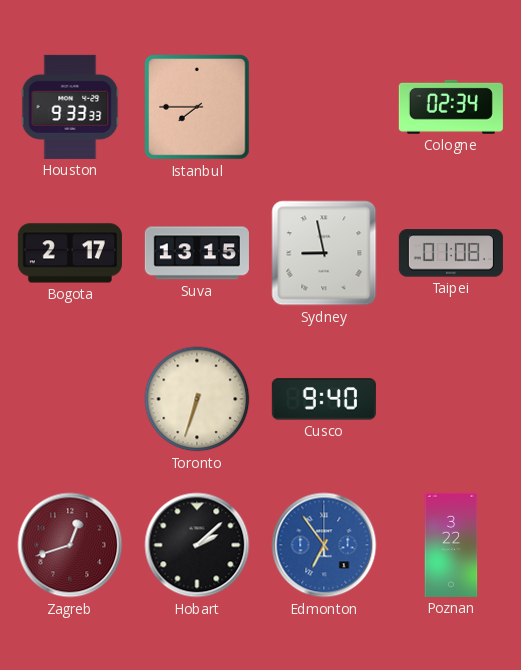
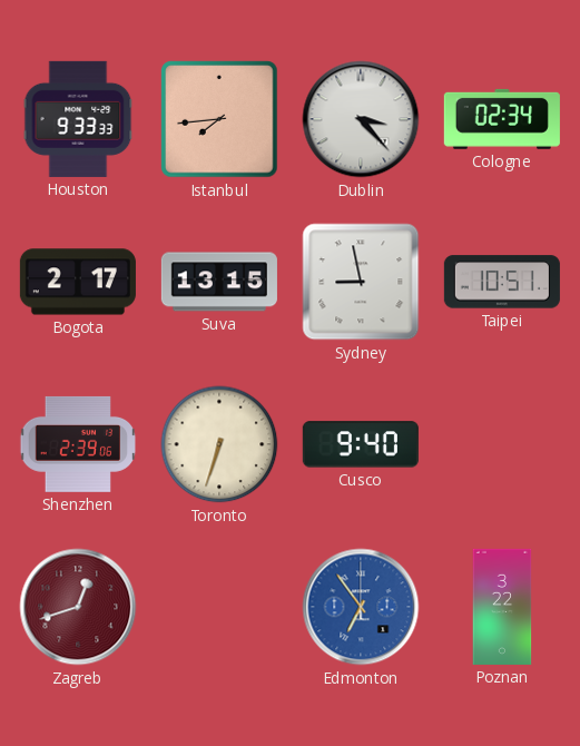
Istanbul: 7:45 -> 7:44
Dublin: none -> 3:23
Taipei: 01:08 -> 10:51
Shenzhen: none -> 2:39
Hobart: 2:08 -> none
